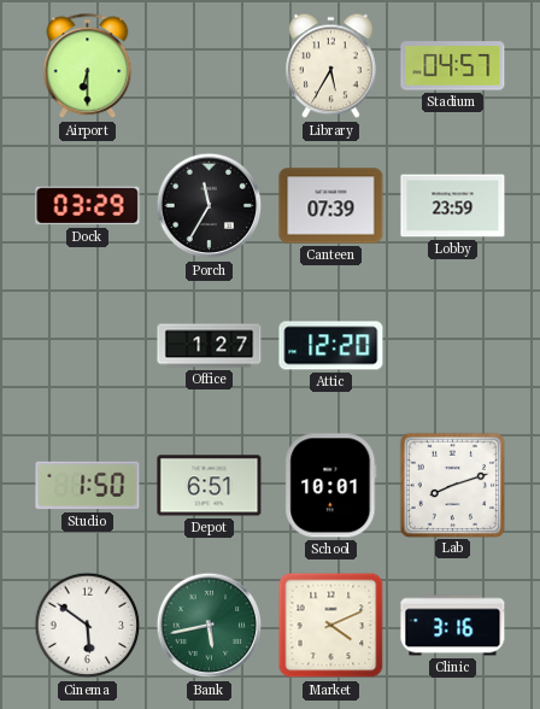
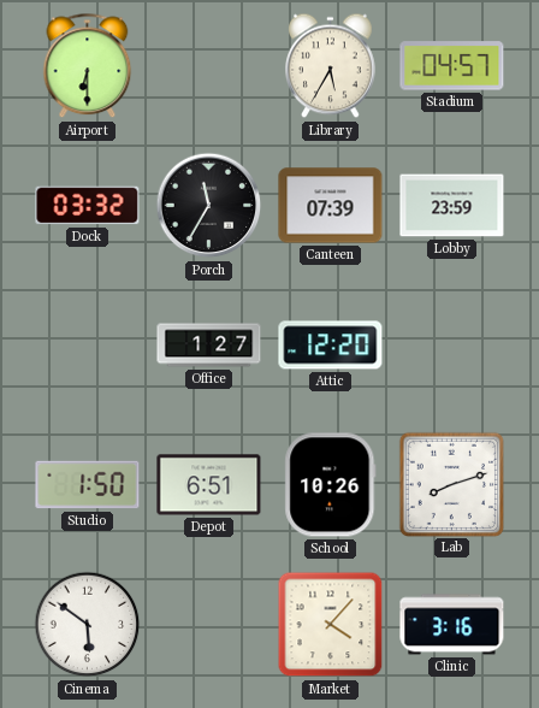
Dock: 03:29 -> 03:32
School: 10:01 -> 10:26
Bank: 5:43 -> none
Market: 4:11 -> 4:07
